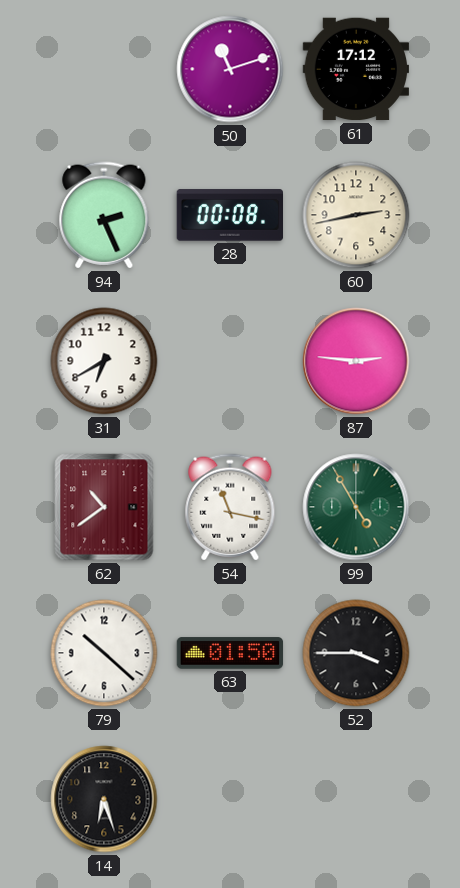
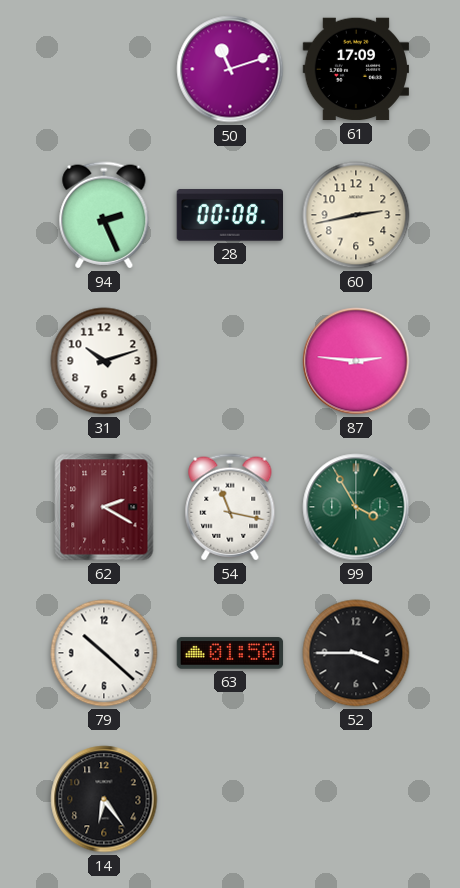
61: 17:12 -> 17:09
31: 6:40 -> 10:12
62: 10:39 -> 2:20
99: 4:55 -> 3:55
14: 6:27 -> 6:24
